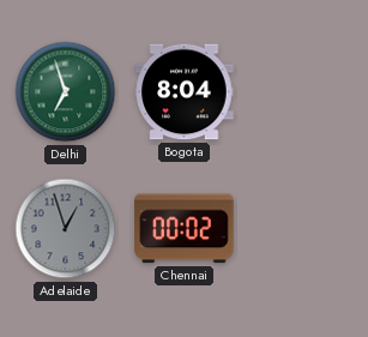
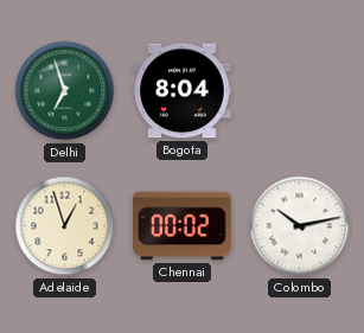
Adelaide dial: grey -> cream
Colombo: none -> 10:13
